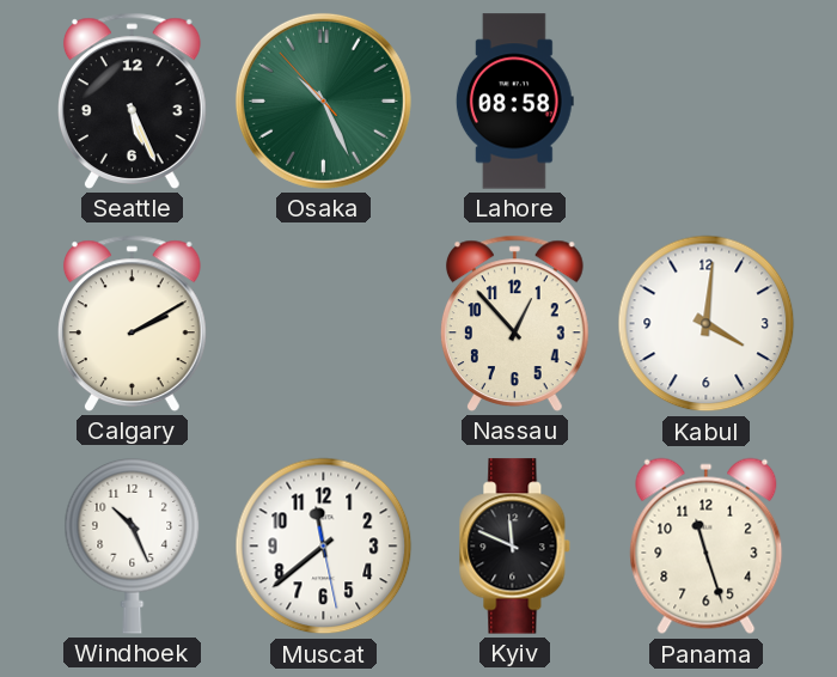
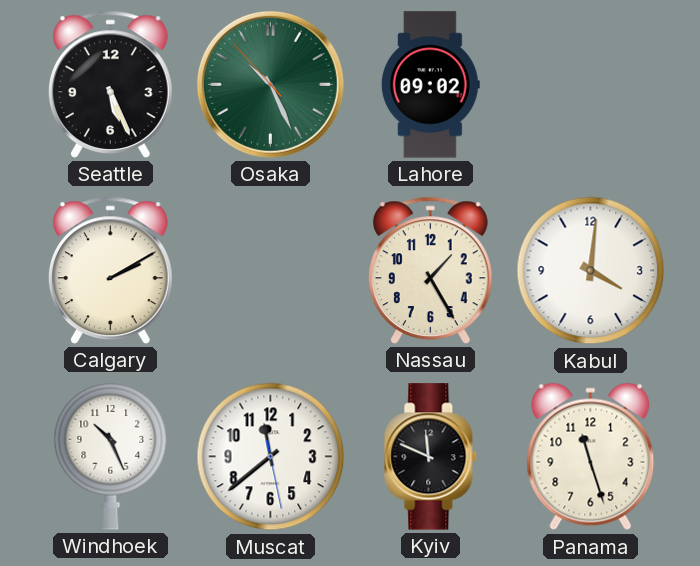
Lahore: 08:58 -> 09:02
Nassau: 12:53 -> 1:25
